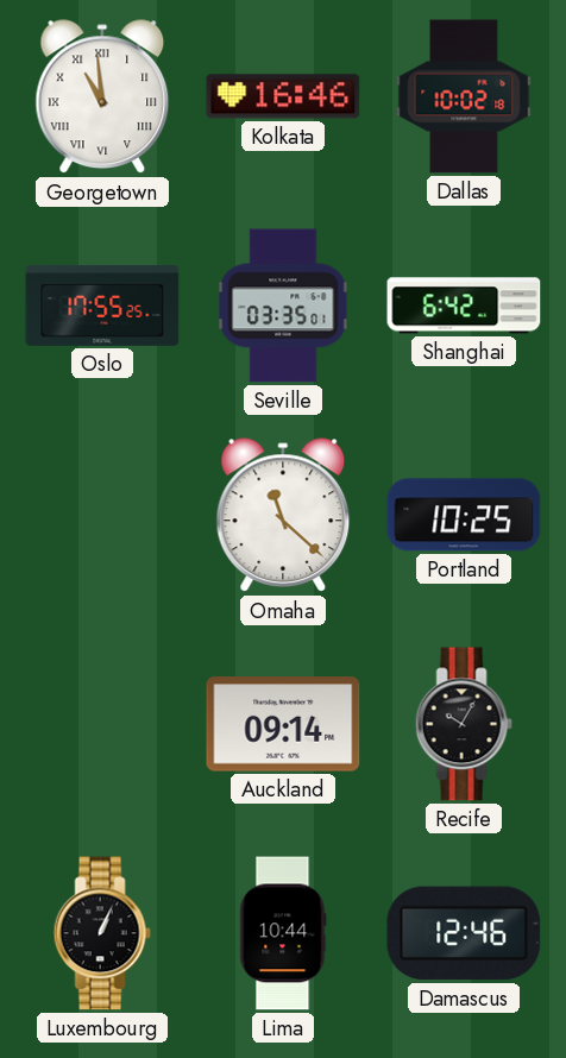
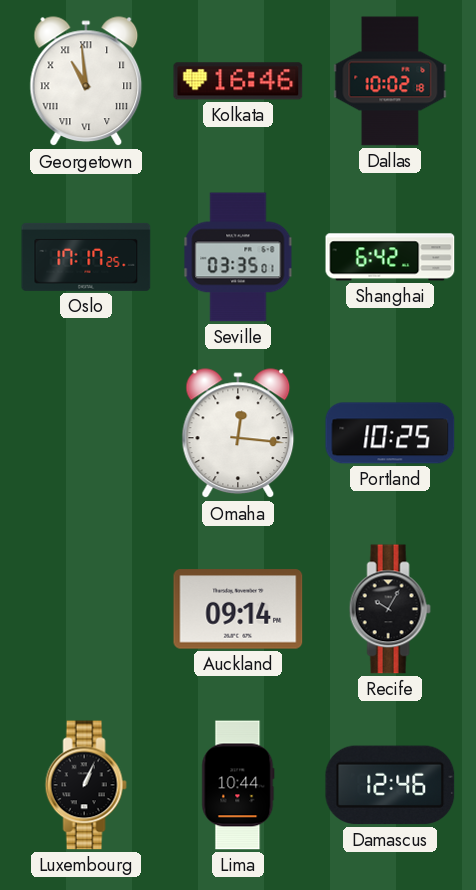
Oslo: 17:55 -> 17:17
Omaha: 11:22 -> 12:16
